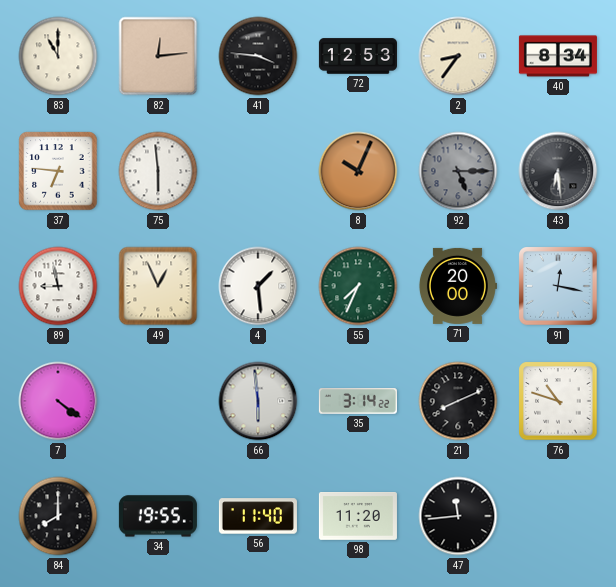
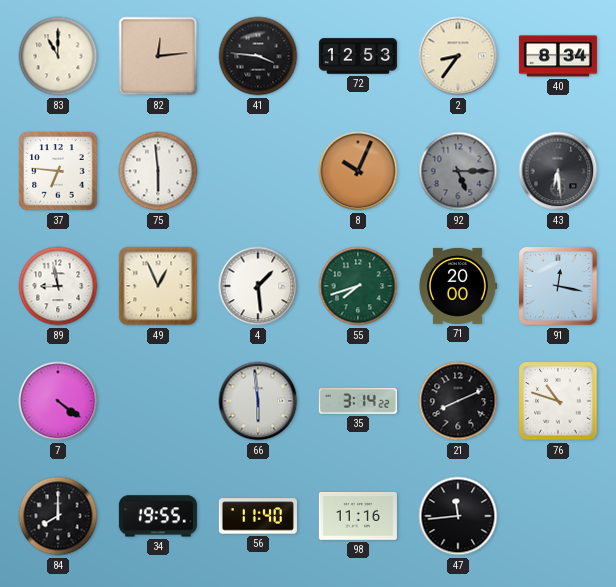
55: 7:34 -> 7:42
98: 11:20 -> 11:16
